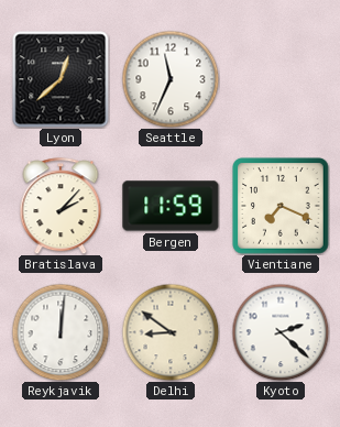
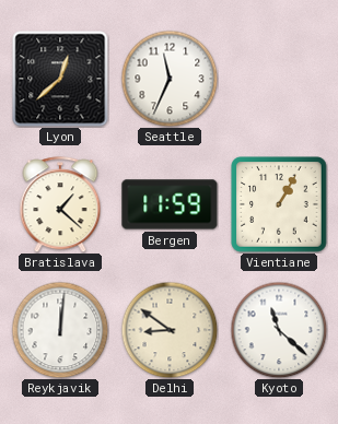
Bratislava: 2:07 -> 1:22
Vientiane: 7:19 -> 1:05
Kyoto: 2:22 -> 11:22
